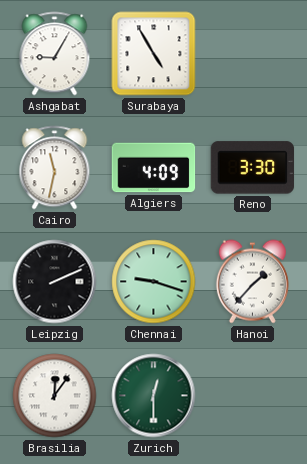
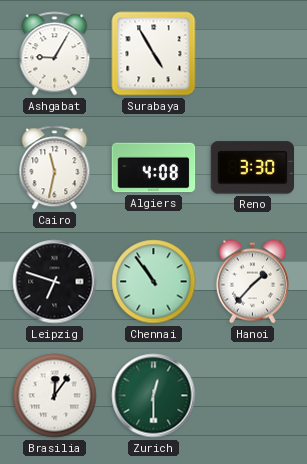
Algiers: 4:09 -> 4:08
Leipzig: 2:11 -> 6:48
Chennai: 9:18 -> 10:54
